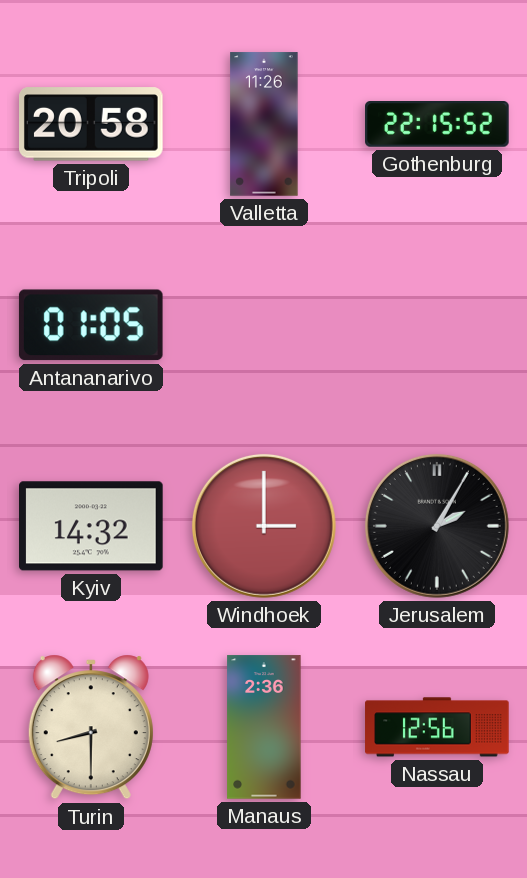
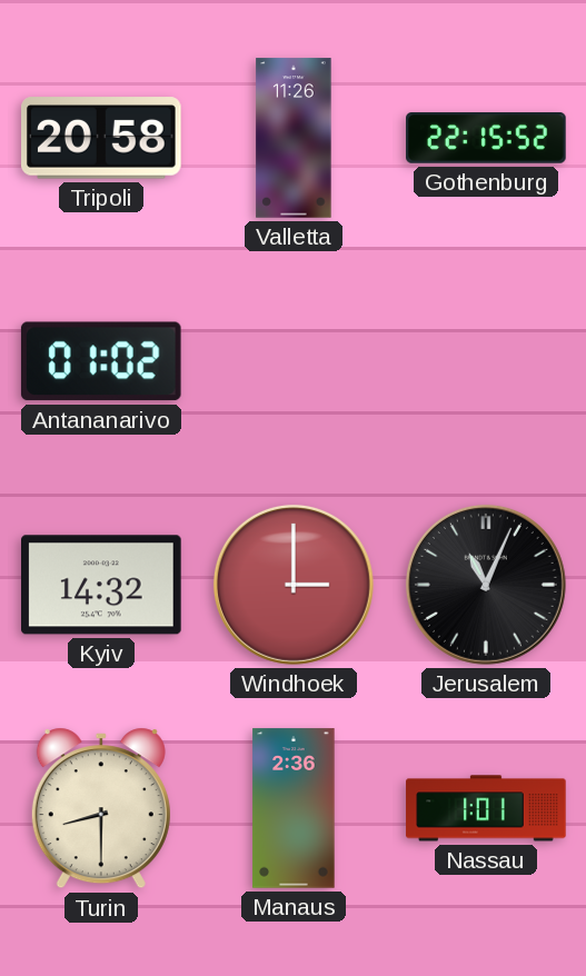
Antananarivo: 01:05 -> 01:02
Jerusalem: 2:05 -> 11:04
Nassau: 12:56 -> 1:01
